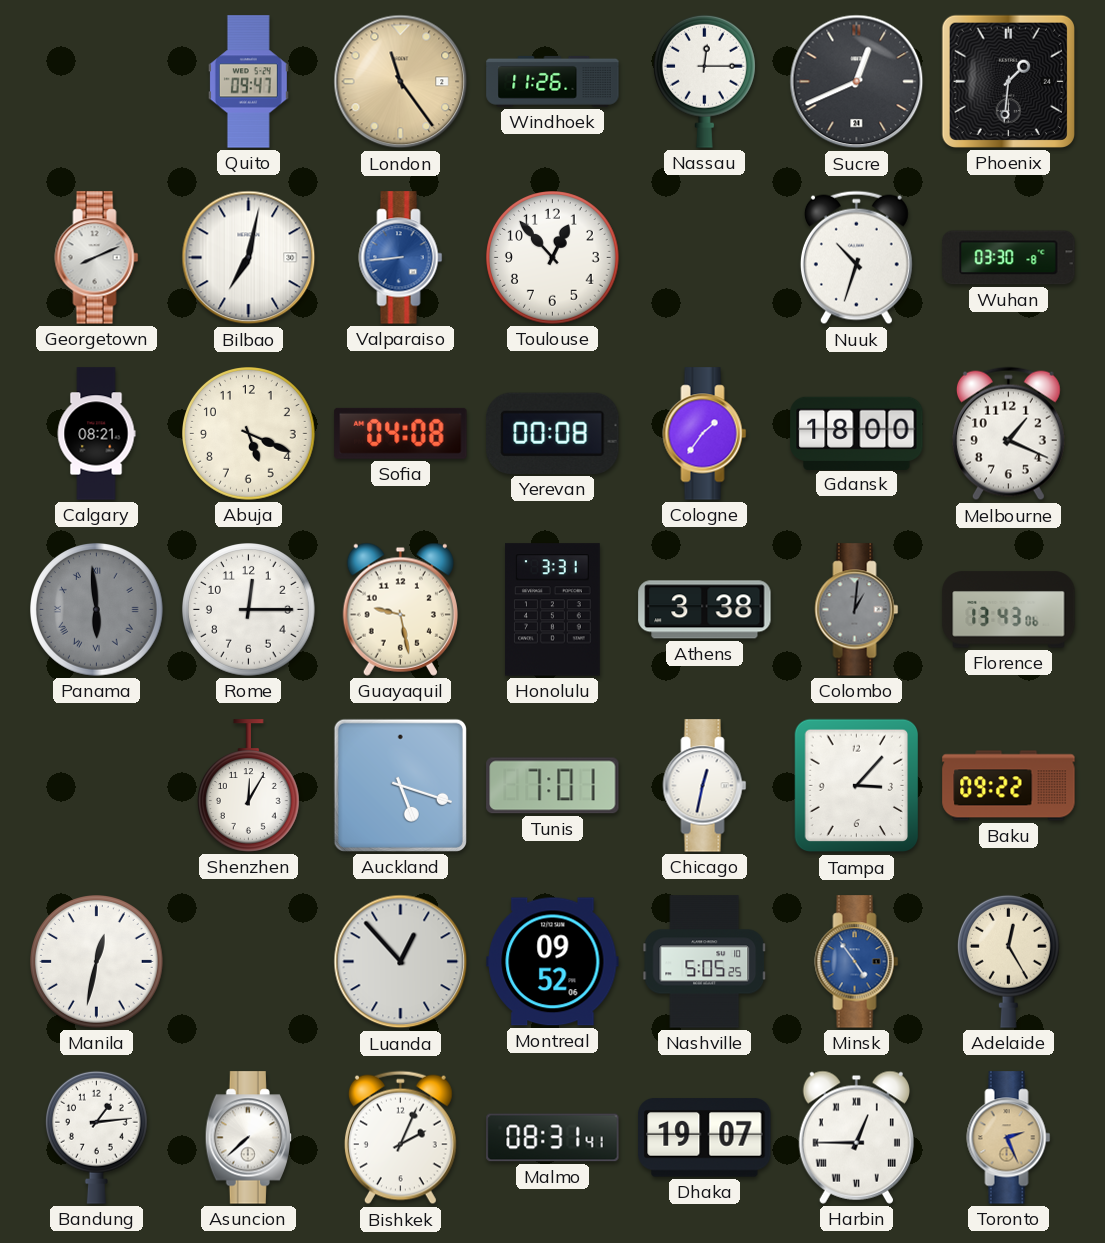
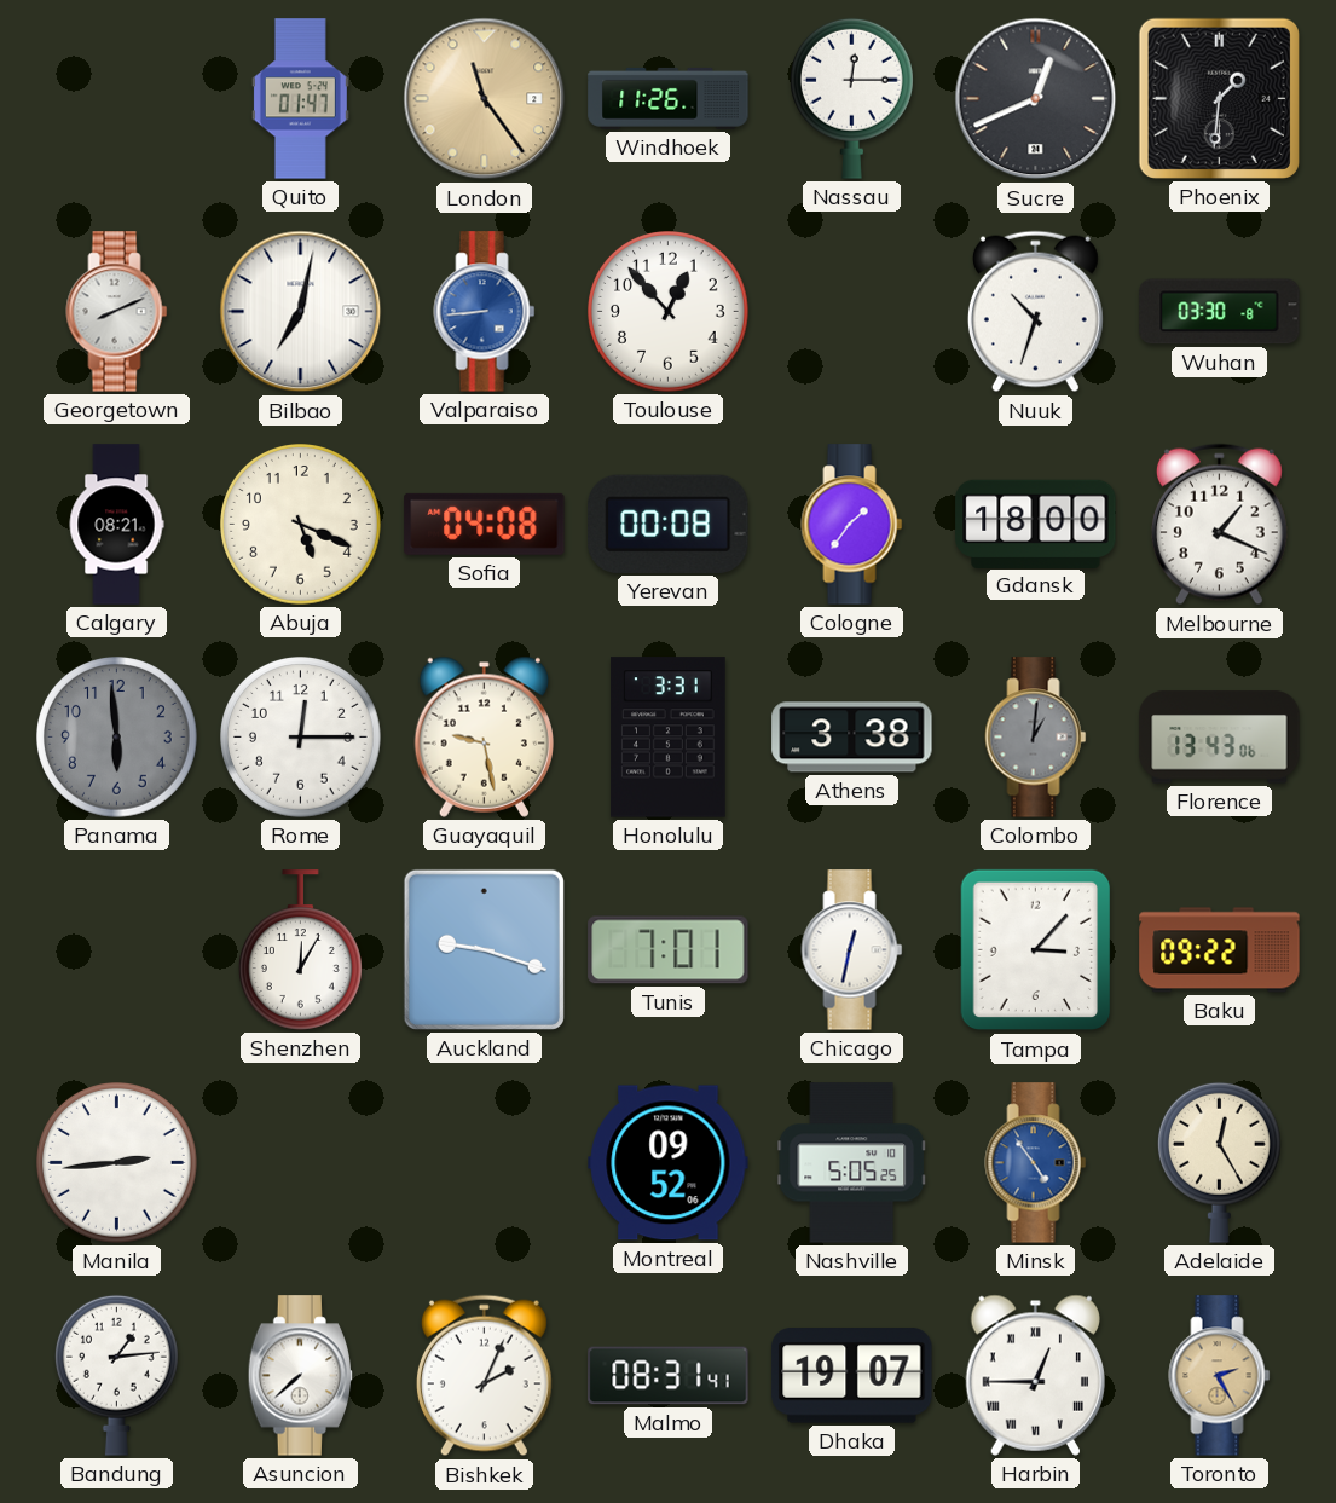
Quito: 09:47 -> 01:47
Panama numerals: Roman -> Arabic
Auckland: 5:18 -> 9:18
Manila: 12:32 -> 2:44
Luanda: 12:53 -> none
Toronto: 2:26 -> 2:25
